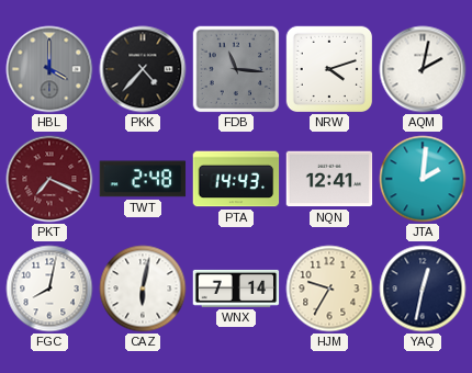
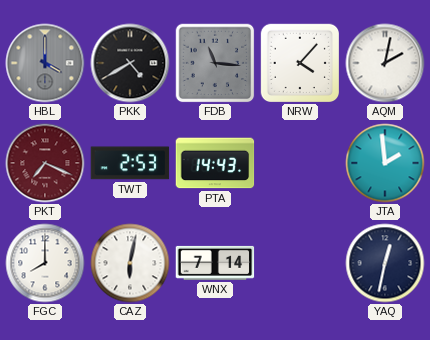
PKK: 4:37 -> 4:40
NRW: 4:12 -> 4:07
TWT: 2:48 -> 2:53
NQN: 12:41 -> none
JTA: 2:01 -> 1:59
FGC: 8:02 -> 8:00
HJM: 9:35 -> none
